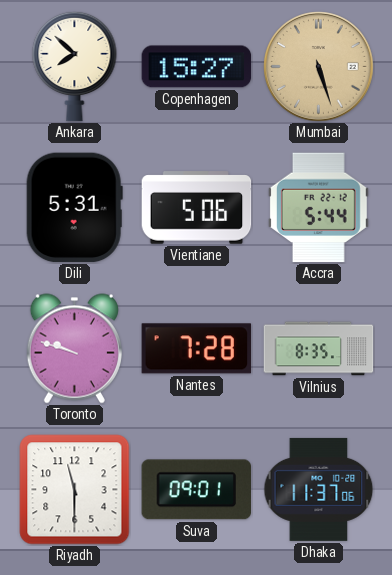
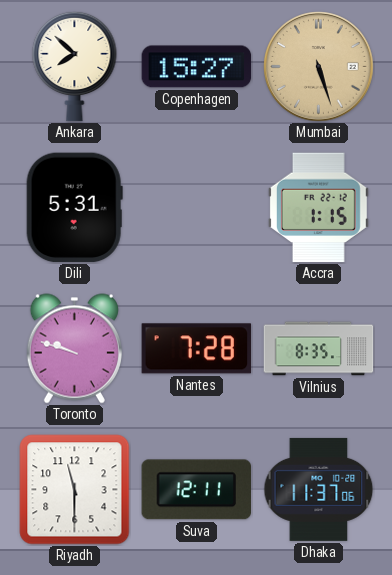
Vientiane: 5:06 -> none
Accra: 5:44 -> 1:15
Suva: 09:01 -> 12:11
